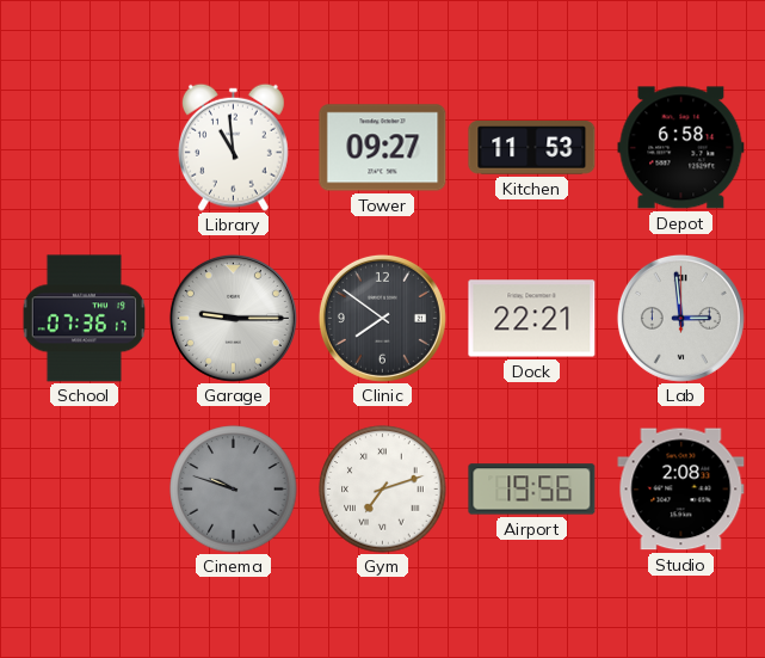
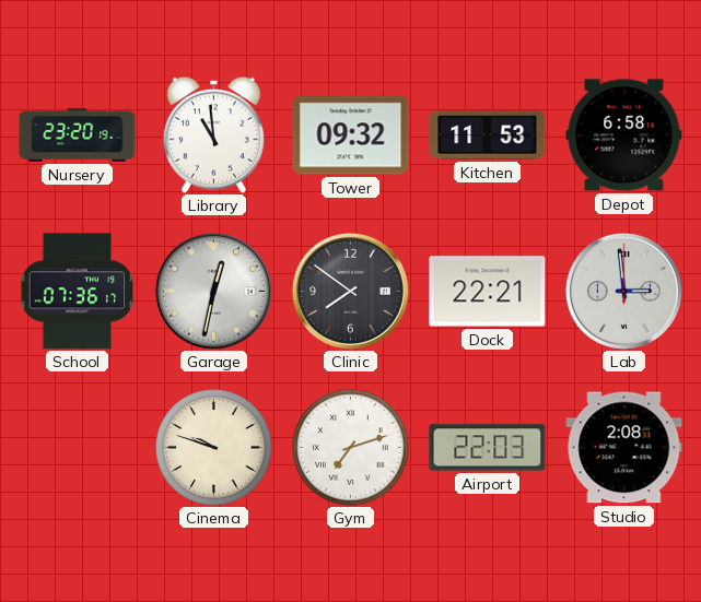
Nursery: none -> 23:20
Tower: 09:27 -> 09:32
Garage: 9:15 -> 12:32
Cinema dial: grey -> cream
Airport: 19:56 -> 22:03
